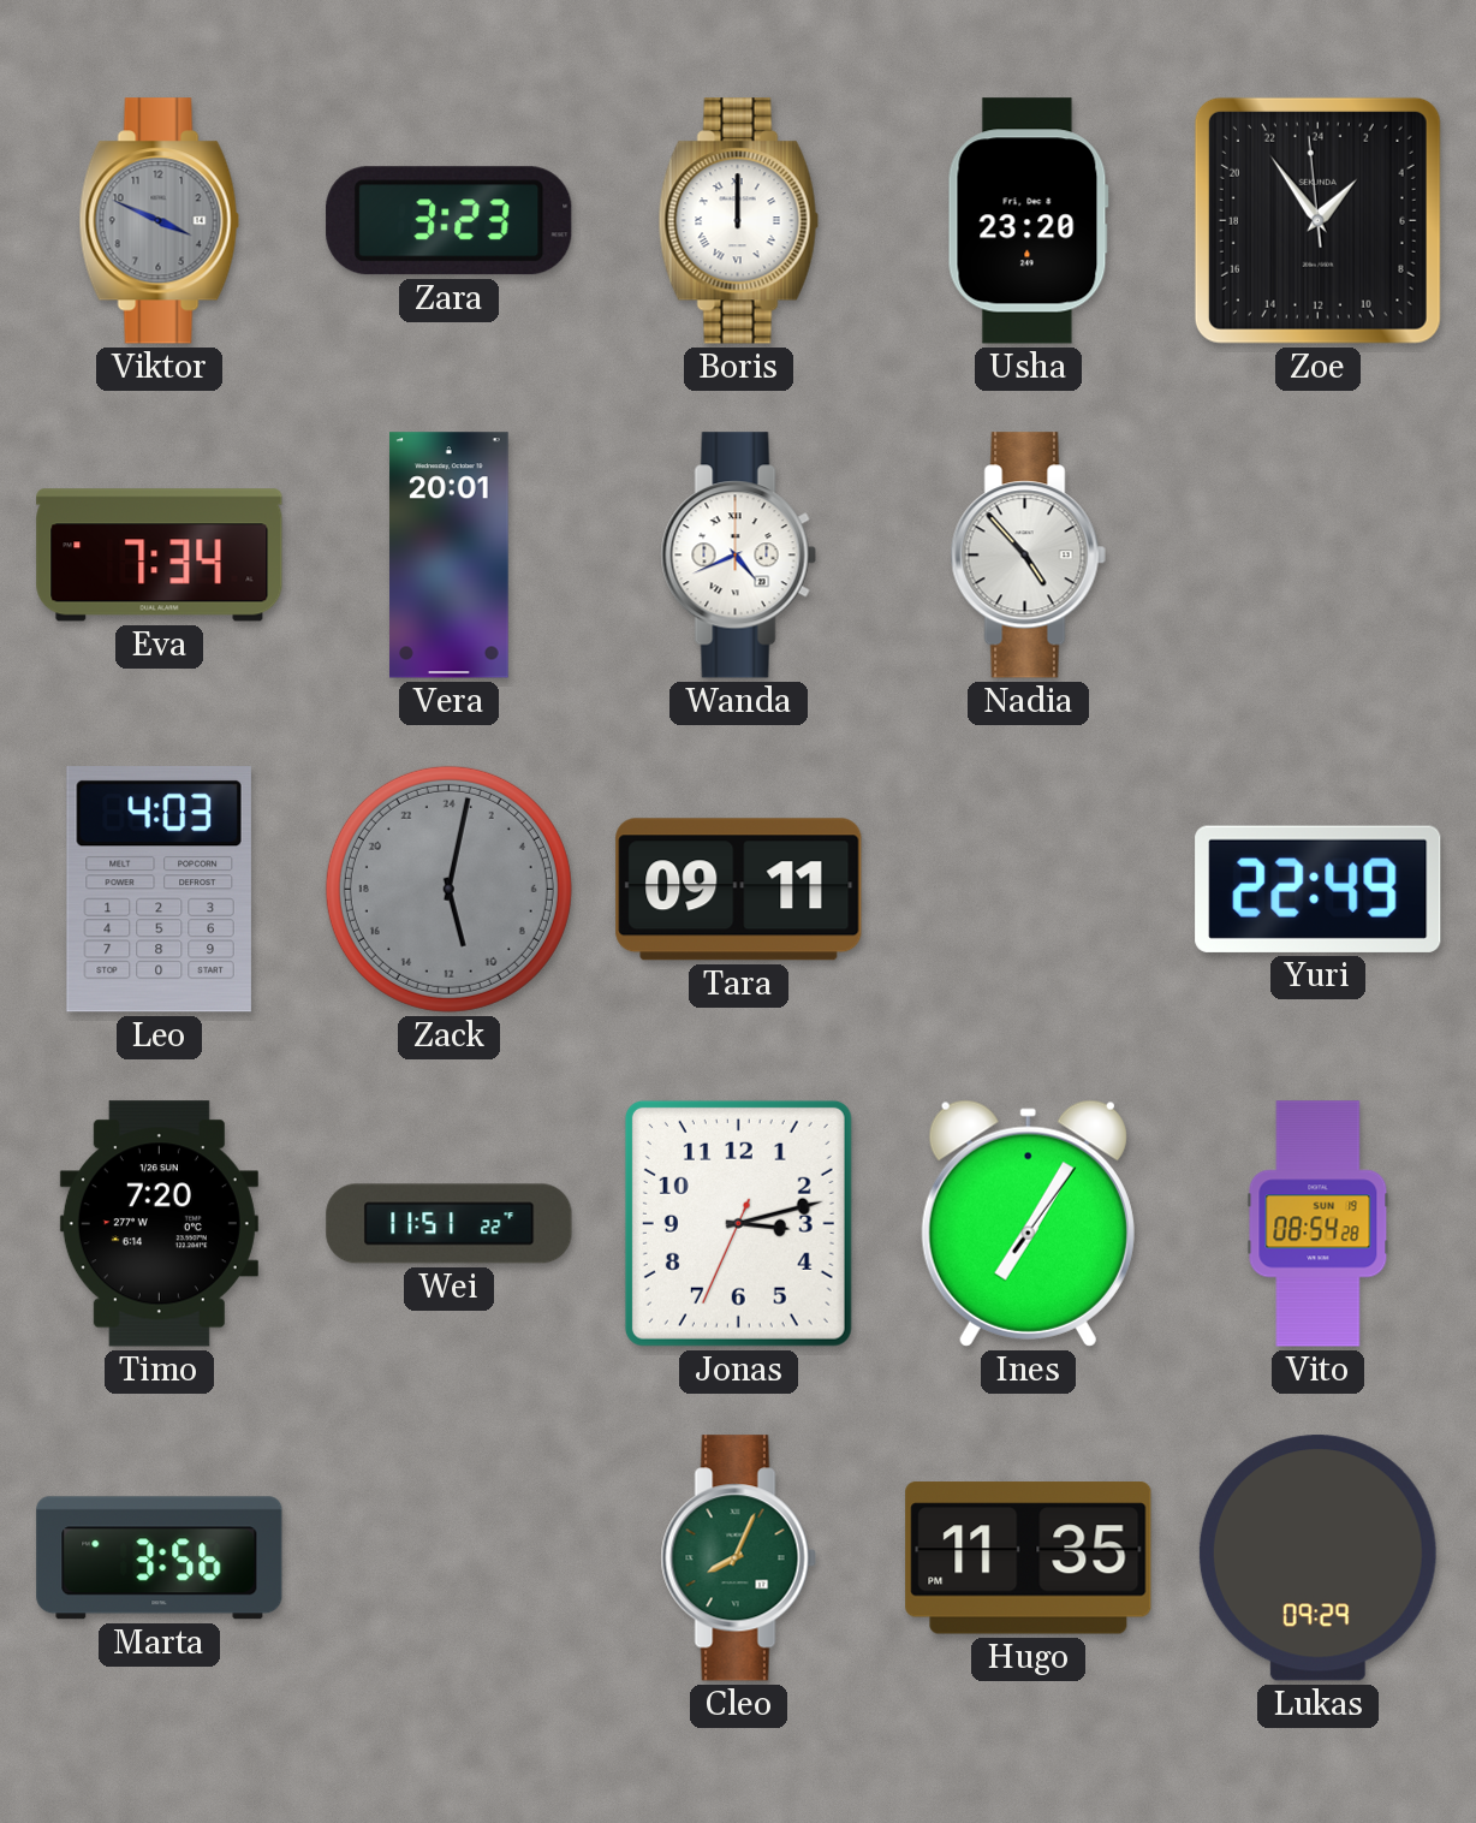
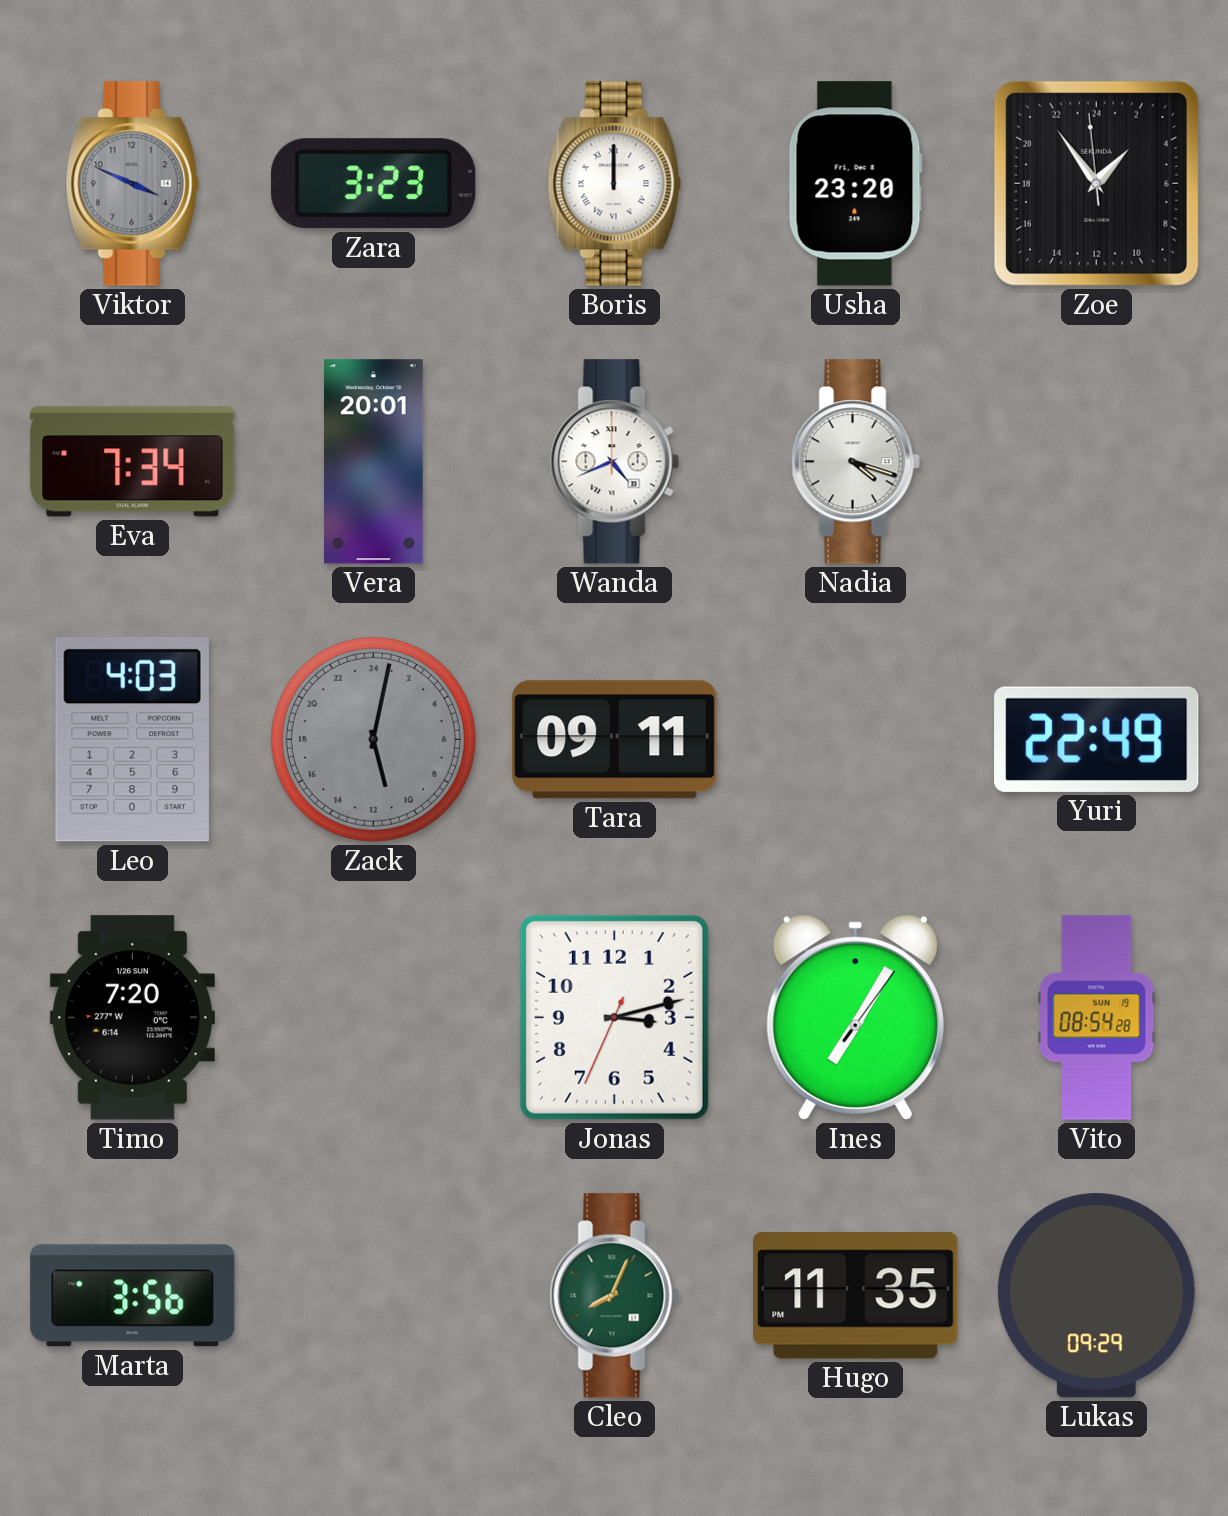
Nadia: 4:53 -> 4:18
Wei: 11:51 -> none
